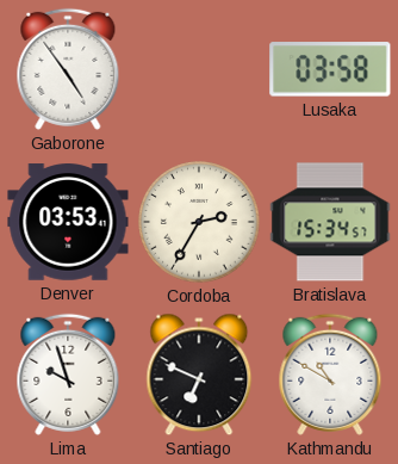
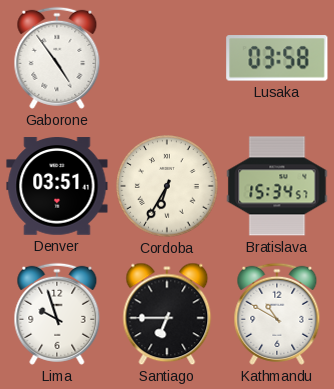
Denver: 03:53 -> 03:51
Cordoba: 2:35 -> 6:35
Santiago: 6:49 -> 6:45
